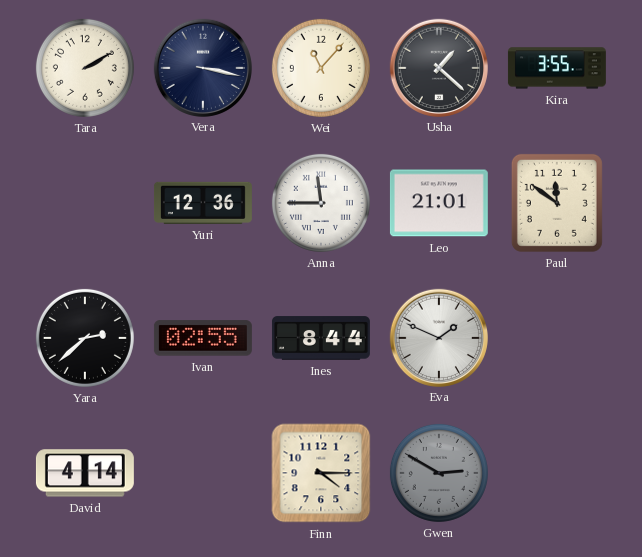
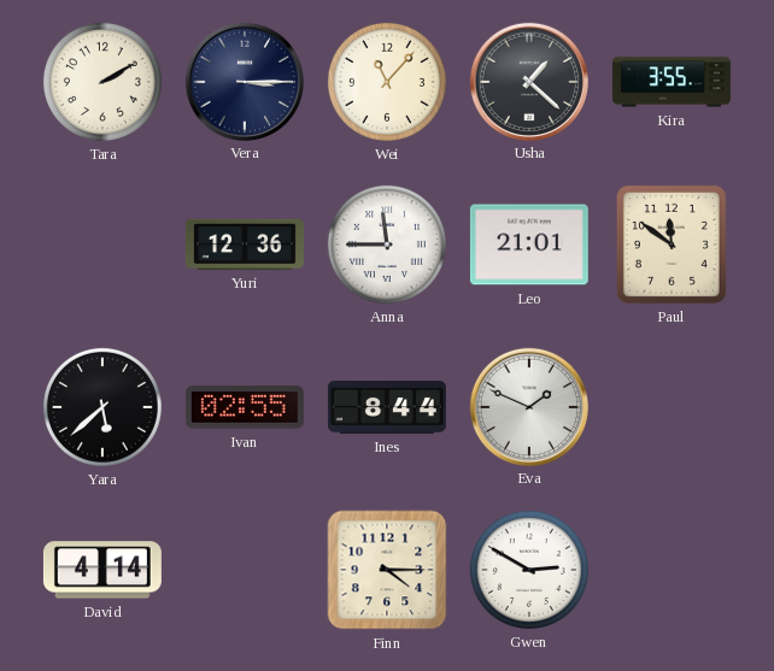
Vera: 3:17 -> 3:15
Yara: 2:38 -> 5:38
Gwen dial: grey -> white
